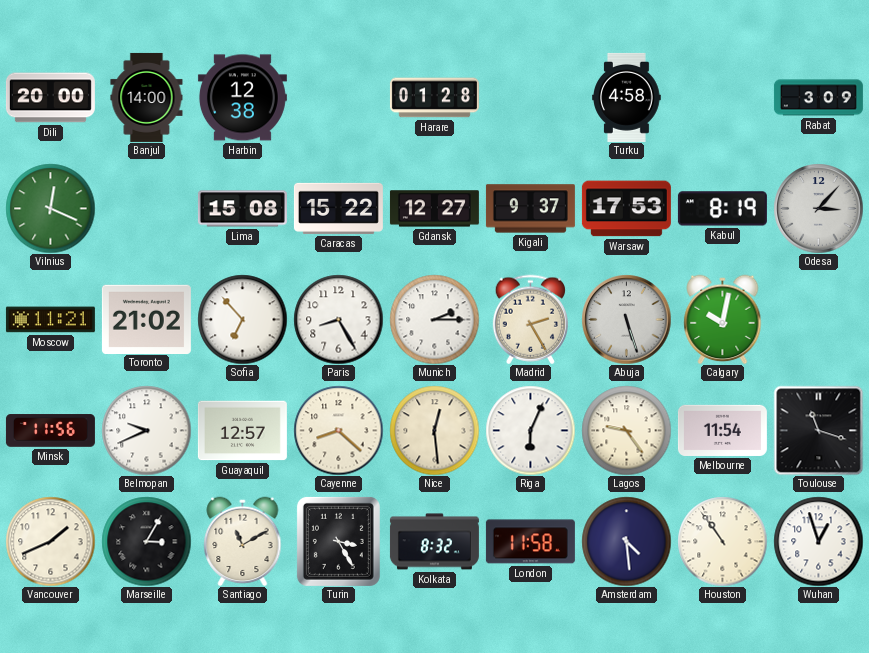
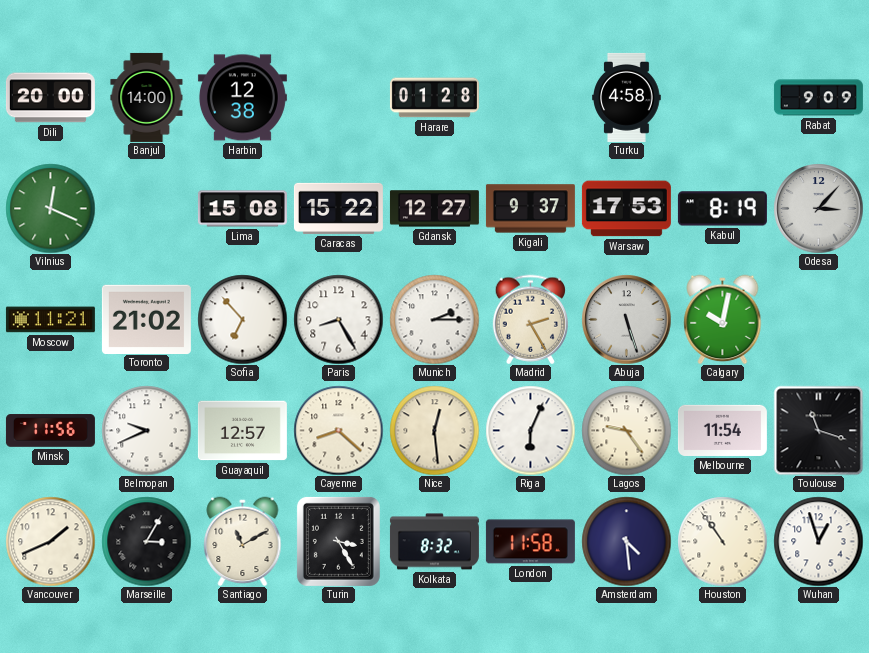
Rabat: 3:09 -> 9:09
